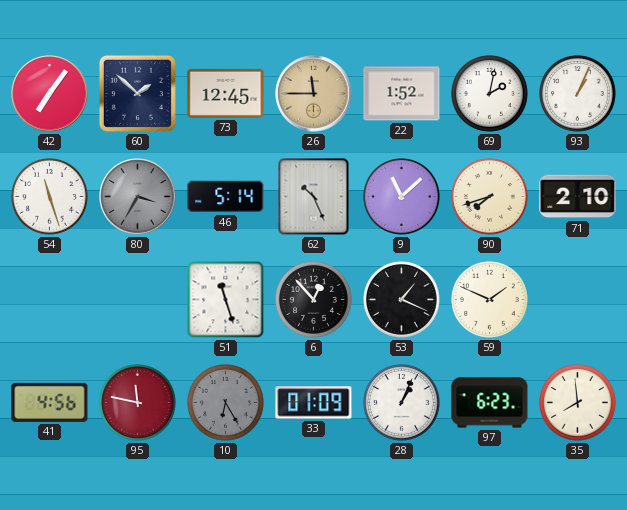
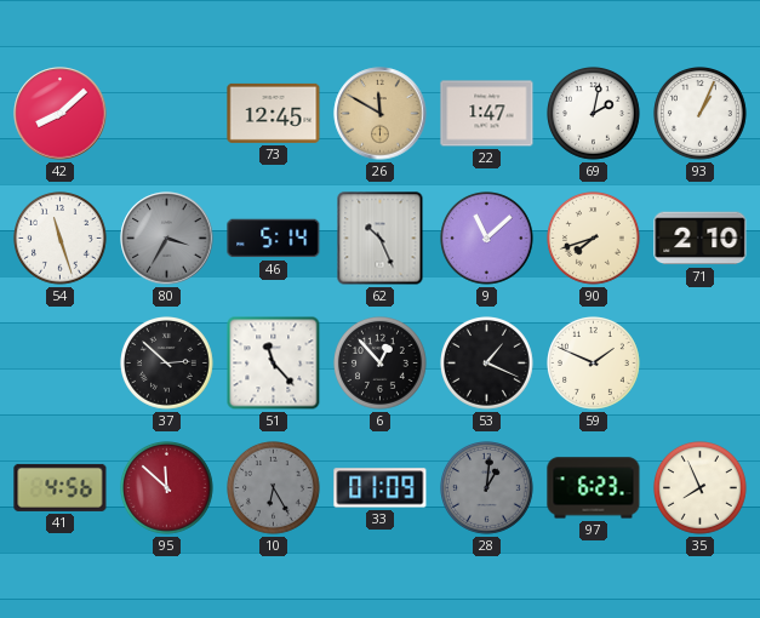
42: 7:06 -> 8:08
60: 1:52 -> none
26: 11:45 -> 11:50
22: 1:52 -> 1:47
37: none -> 2:52
51: 11:27 -> 11:23
95: 11:47 -> 11:52
28: 1:04 -> 1:01
28 dial: white -> grey
35: 7:59 -> 7:56
